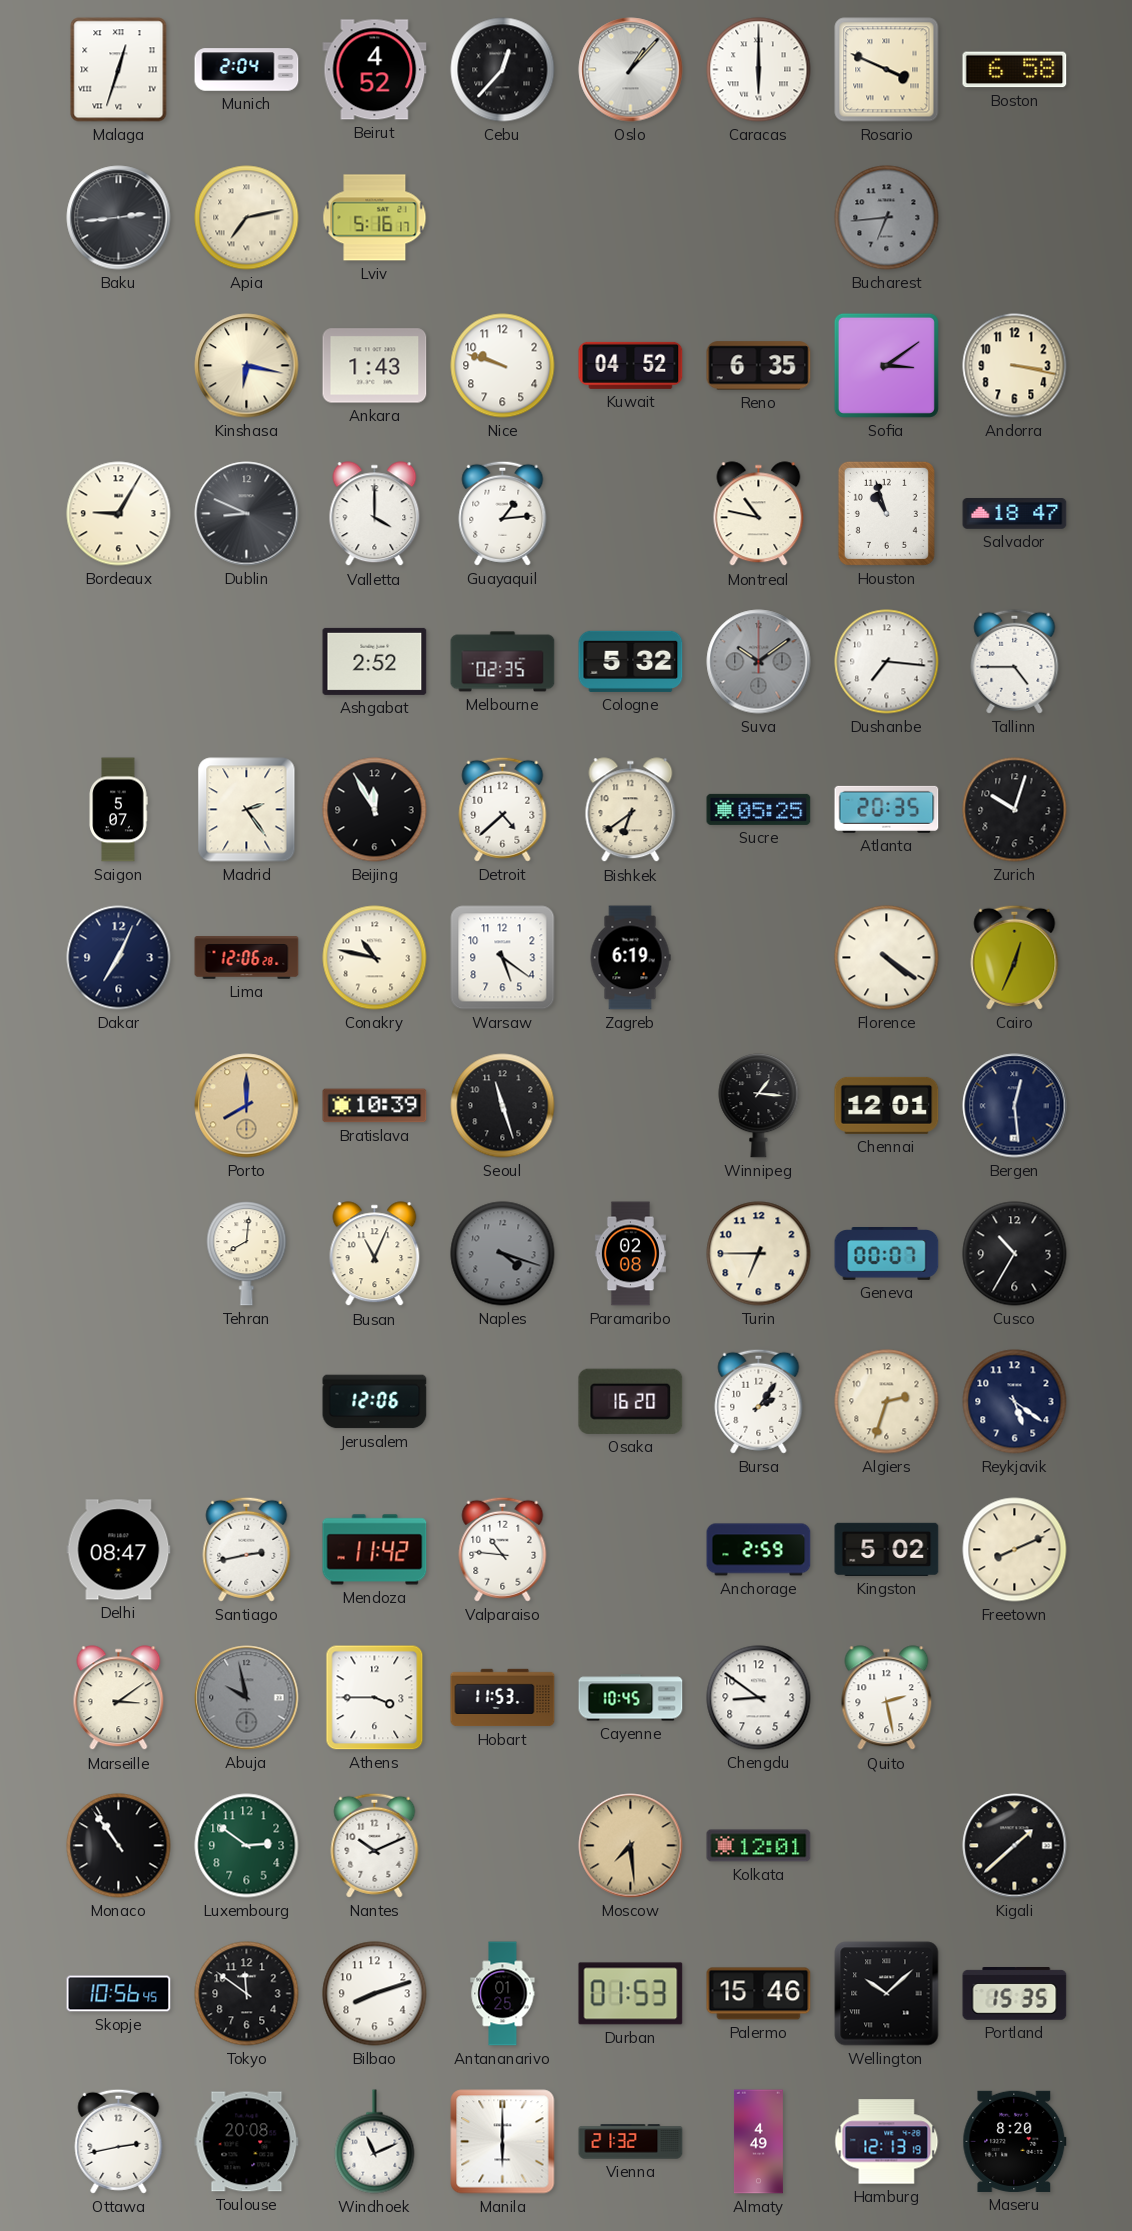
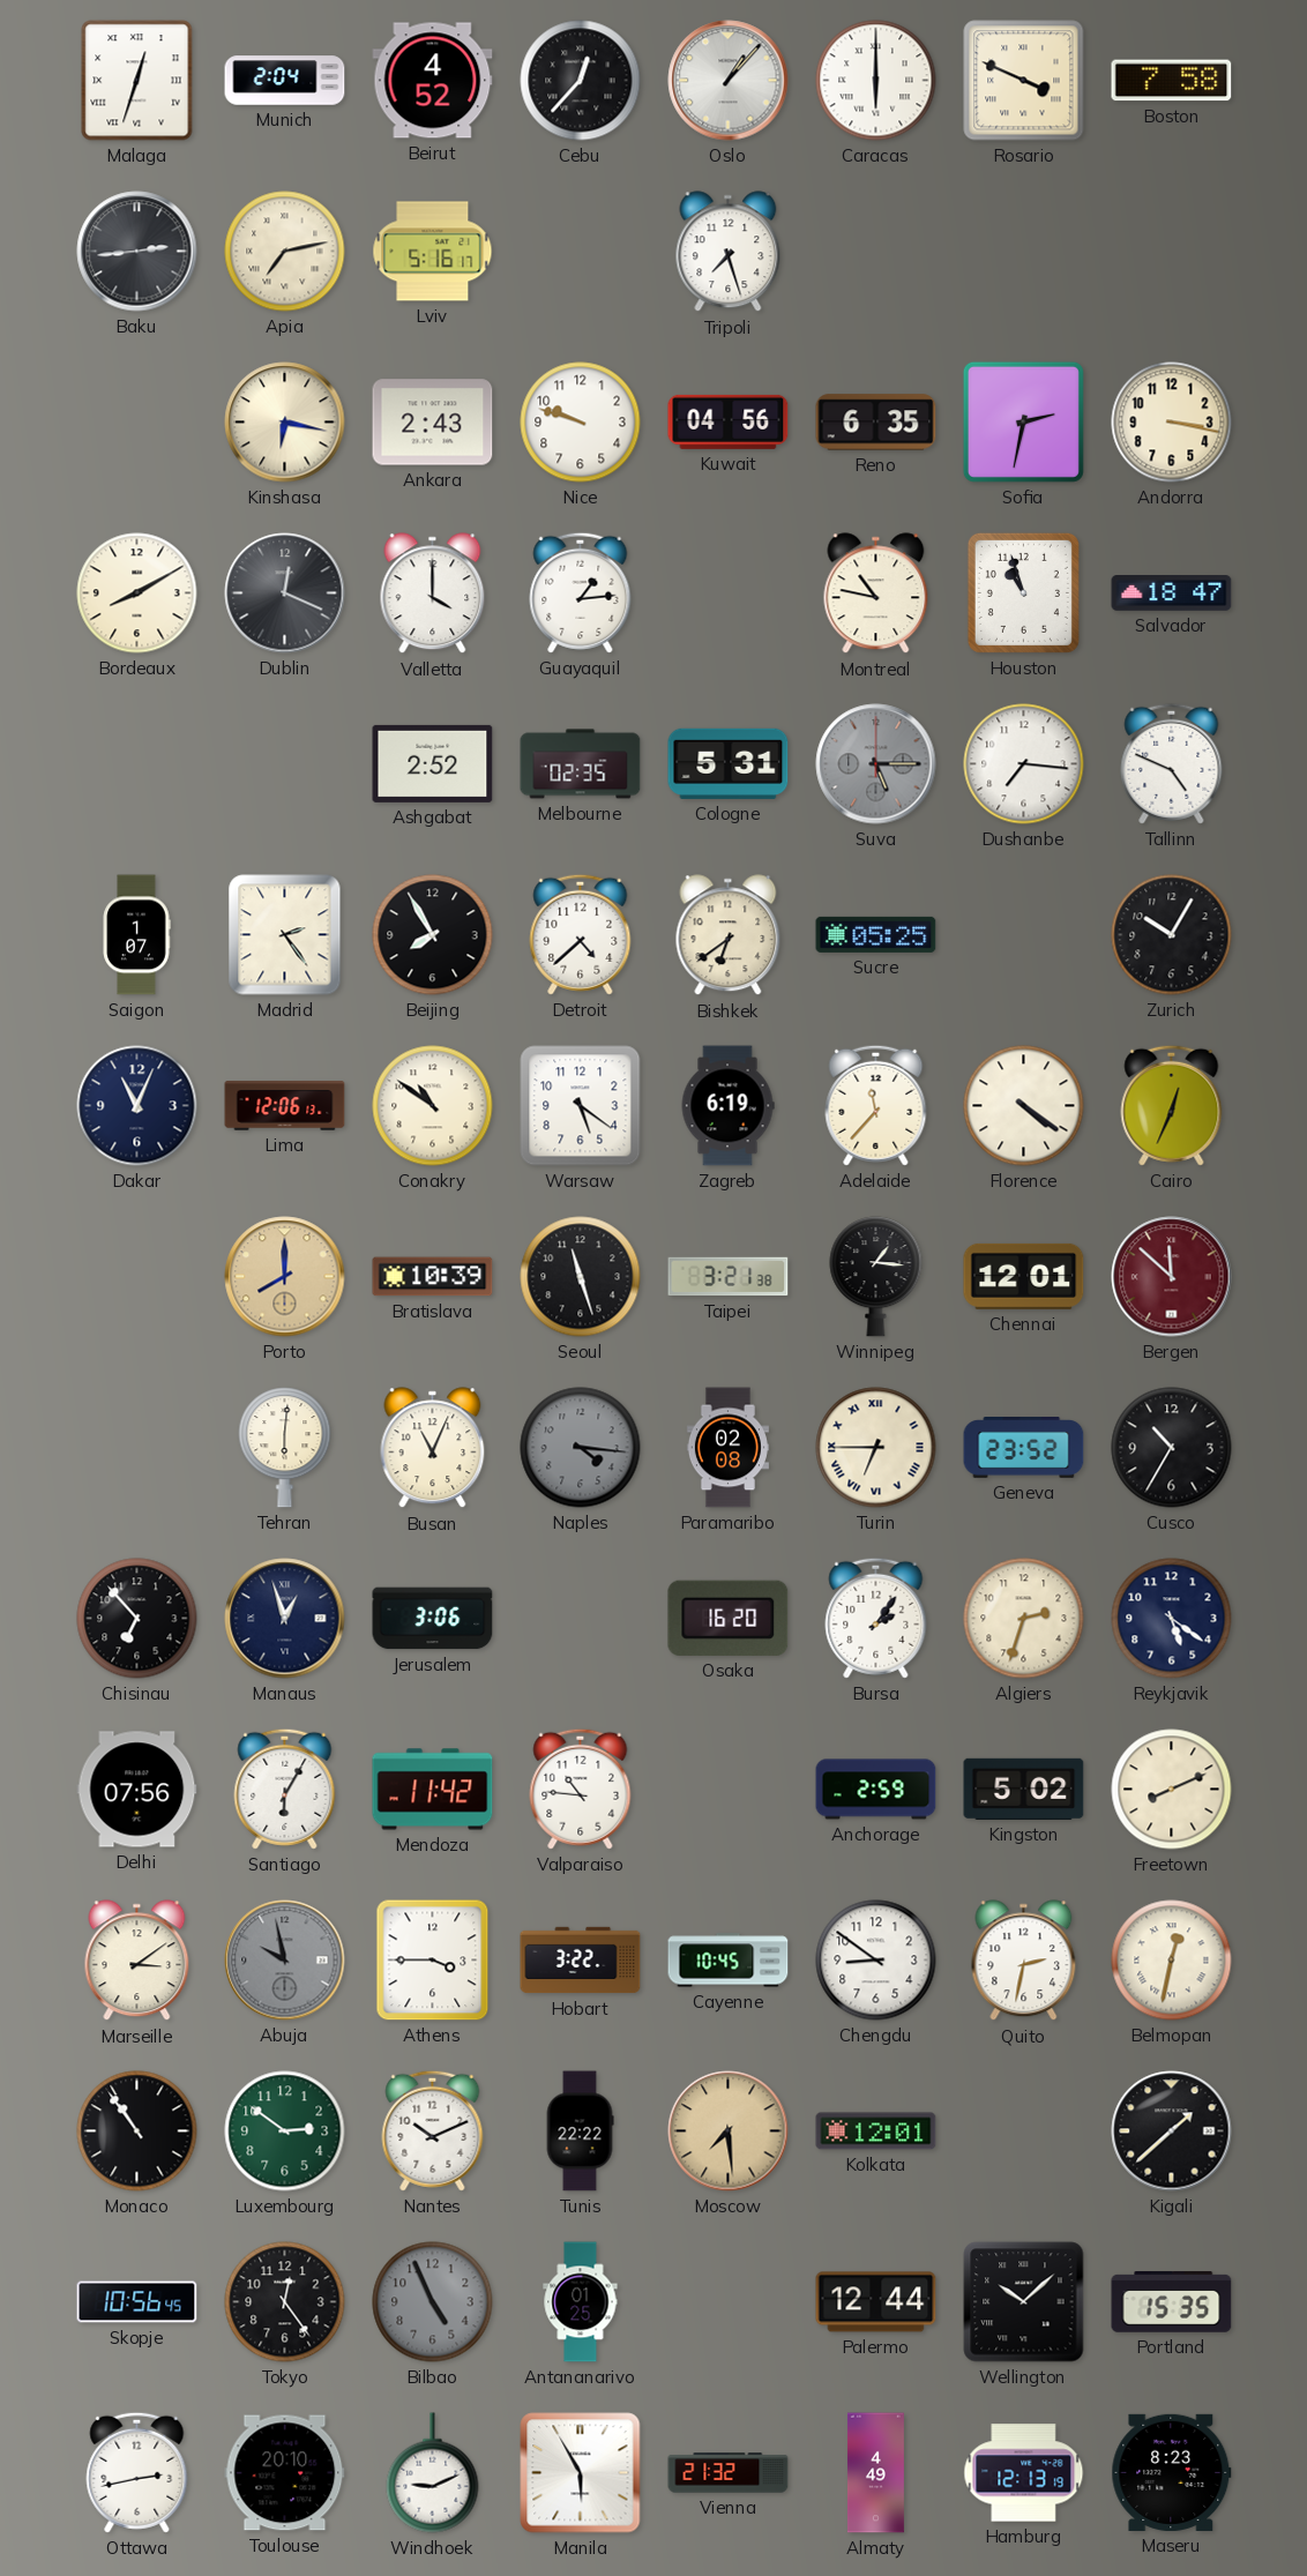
Boston: 6:58 -> 7:58
Tripoli: none -> 7:27
Bucharest: 6:44 -> none
Ankara: 1:43 -> 2:43
Kuwait: 04:52 -> 04:56
Sofia: 3:09 -> 2:32
Bordeaux: 9:05 -> 8:10
Dublin: 8:49 -> 12:19
Cologne: 5:32 -> 5:31
Suva: 10:09 -> 5:15
Tallinn: 4:45 -> 4:49
Saigon: 5:07 -> 1:07
Beijing: 11:55 -> 7:55
Atlanta: 20:35 -> none
Zurich: 10:03 -> 10:05
Dakar: 7:04 -> 11:04
Lima: 12:06:28 -> 12:06:13
Conakry: 10:47 -> 10:51
Adelaide: none -> 11:37
Taipei: none -> 3:21
Bergen: 12:29 -> 11:52
Bergen dial: navy -> burgundy
Tehran: 8:01 -> 6:01
Naples: 4:18 -> 4:16
Turin numerals: Arabic -> Roman
Geneva: 00:07 -> 23:52
Chisinau: none -> 6:53
Manaus: none -> 12:57
Jerusalem: 12:06 -> 3:06
Delhi: 08:47 -> 07:56
Santiago: 2:43 -> 6:05
Hobart: 11:53 -> 3:22
Quito: 2:28 -> 2:32
Belmopan: none -> 12:32
Tunis: none -> 22:22
Tokyo: 11:51 -> 12:24
Bilbao: 8:12 -> 4:56
Bilbao dial: white -> grey
Durban: 01:53 -> none
Palermo: 15:46 -> 12:44
Toulouse: 20:08 -> 20:10
Windhoek: 11:11 -> 9:11
Manila: 6:00 -> 5:55
Maseru: 8:20 -> 8:23
